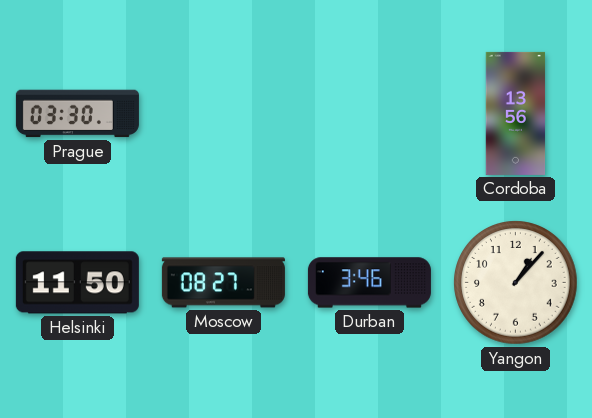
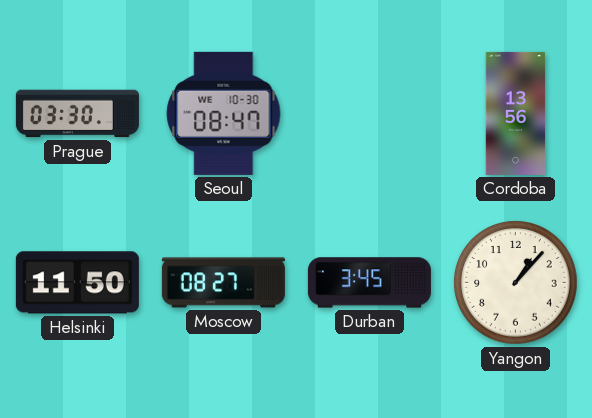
Seoul: none -> 08:47
Durban: 3:46 -> 3:45
